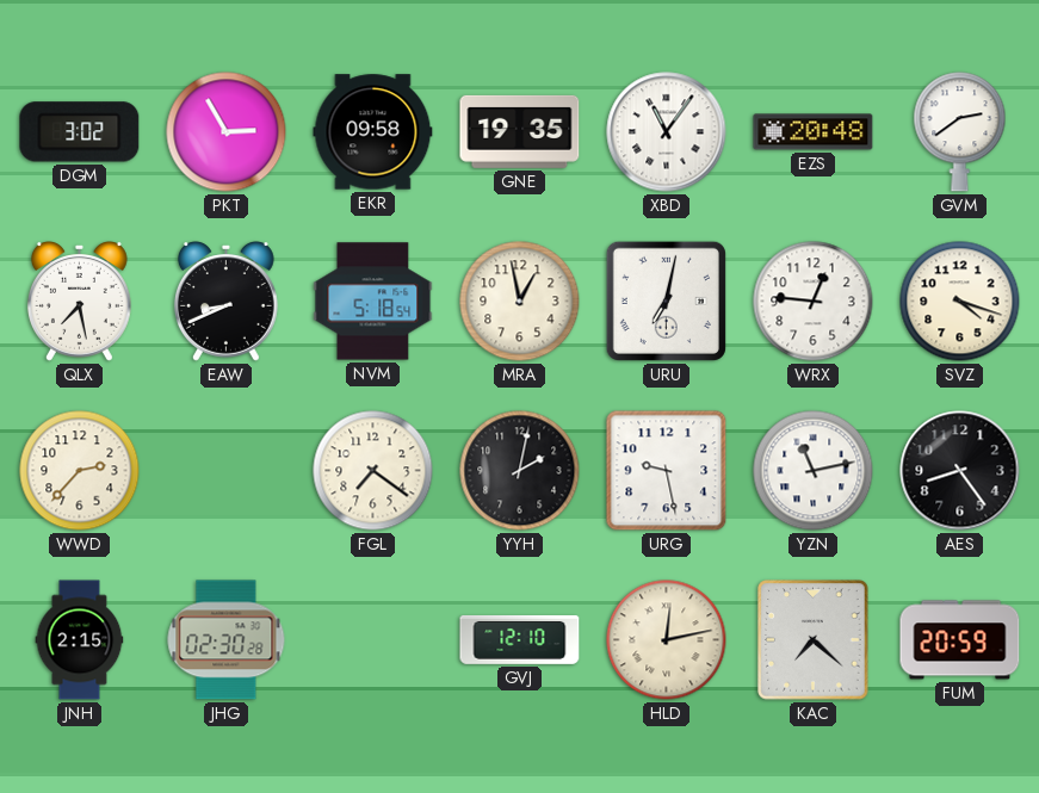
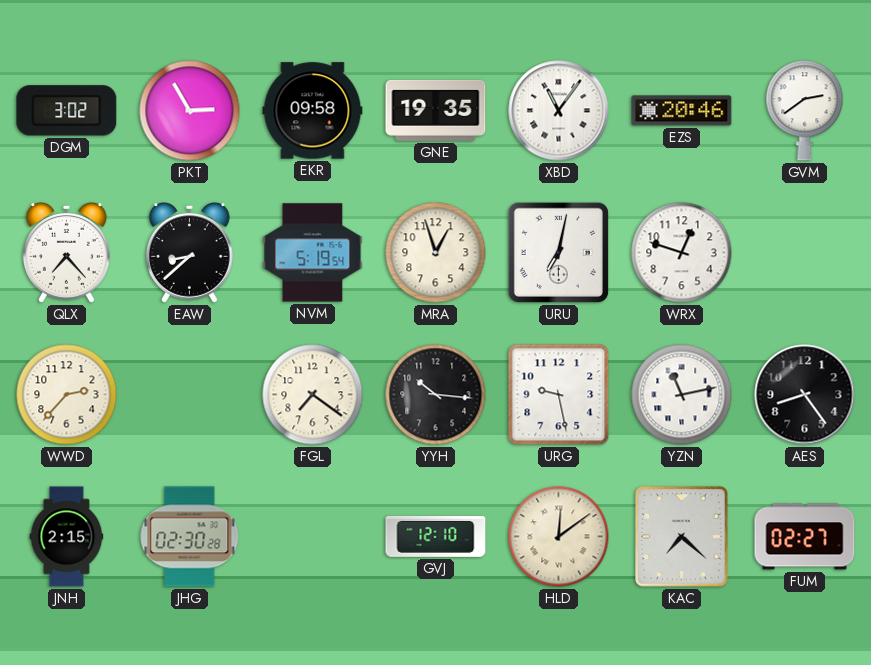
EZS: 20:48 -> 20:46
QLX: 7:28 -> 7:23
EAW: 8:41 -> 8:38
NVM: 5:18 -> 5:19
MRA: 12:58 -> 12:57
WRX: 12:46 -> 12:48
SVZ: 4:18 -> none
YYH: 2:02 -> 10:16
HLD: 12:13 -> 12:09
FUM: 20:59 -> 02:27
